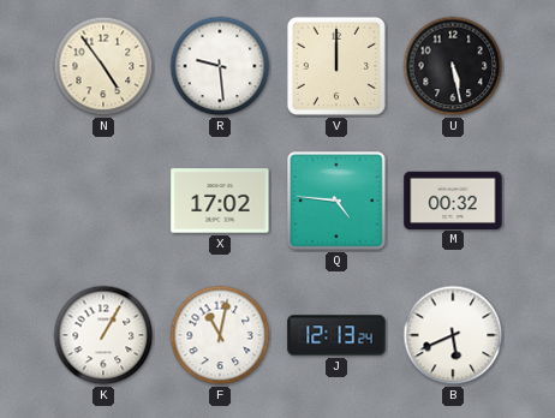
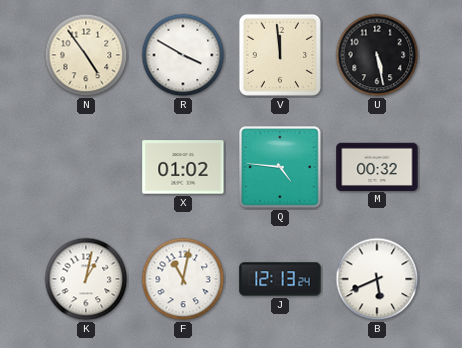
R: 9:29 -> 3:50
V: 12:00 -> 11:59
X: 17:02 -> 01:02
K: 1:05 -> 1:02
